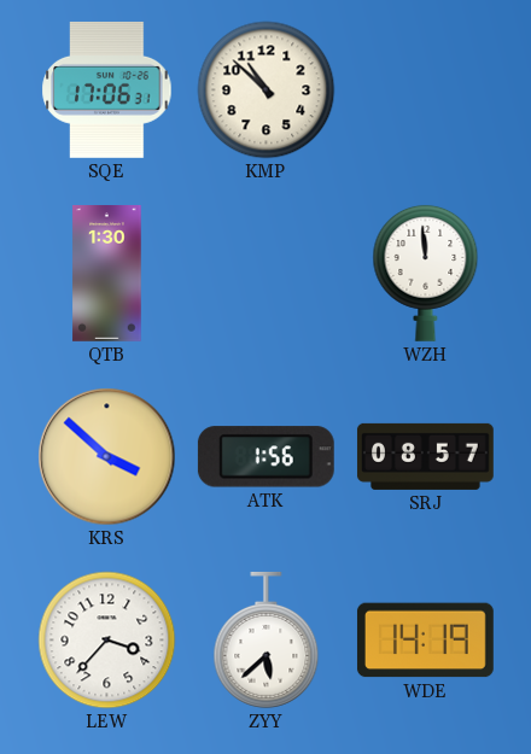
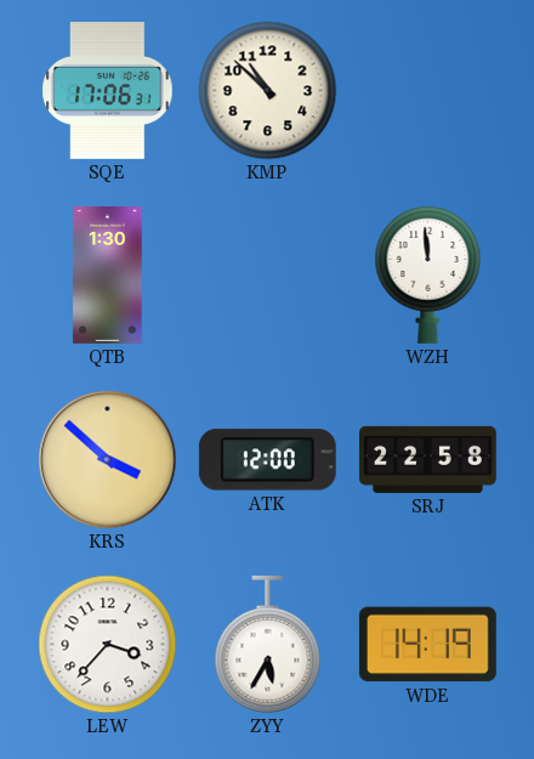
ATK: 1:56 -> 12:00
SRJ: 08:57 -> 22:58
ZYY: 5:38 -> 5:35
